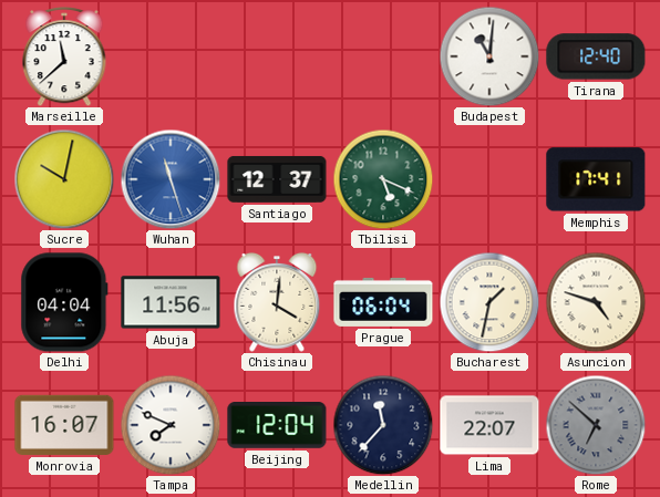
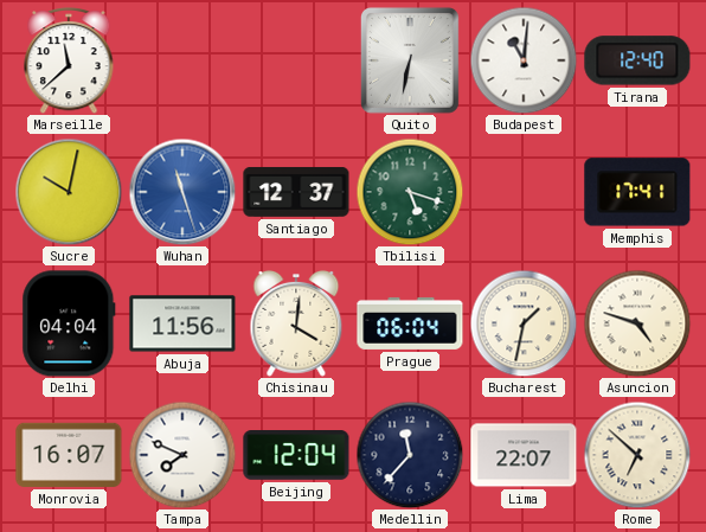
Quito: none -> 6:32
Tbilisi: 5:19 -> 5:18
Rome dial: grey -> cream
